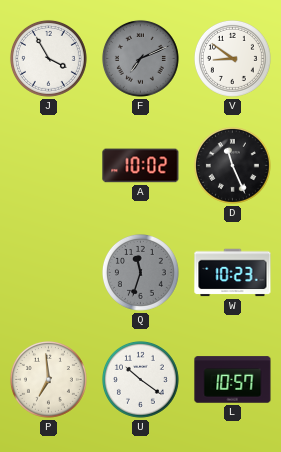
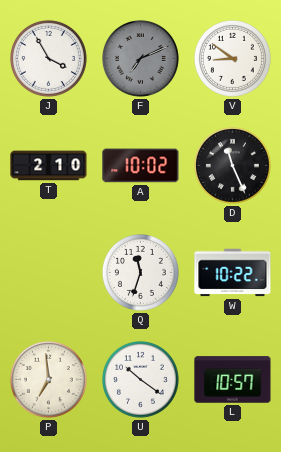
T: none -> 2:10
Q dial: grey -> white
W: 10:23 -> 10:22
